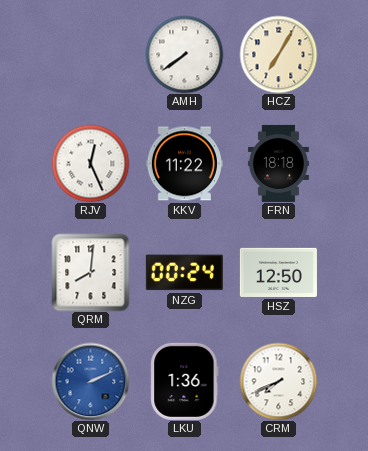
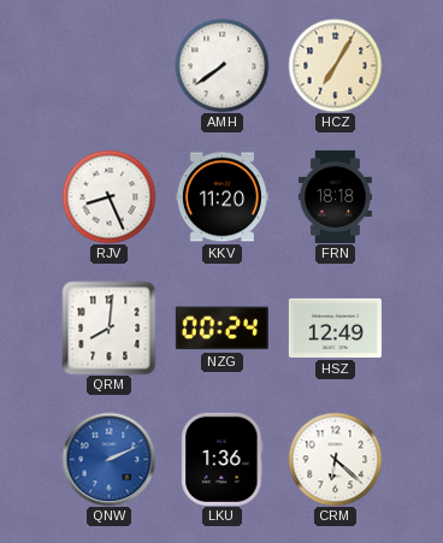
RJV: 12:26 -> 8:26
KKV: 11:22 -> 11:20
HSZ: 12:50 -> 12:49
CRM: 7:41 -> 6:22
